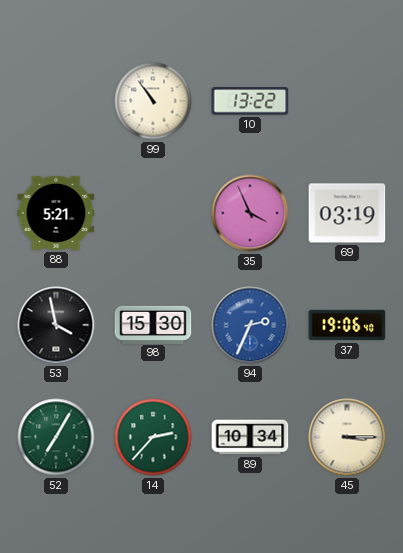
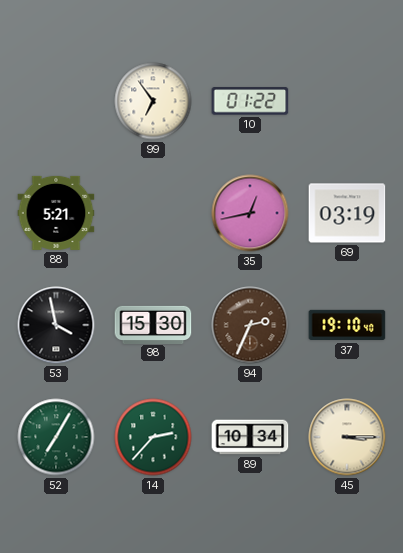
99: 10:54 -> 6:54
10: 13:22 -> 01:22
35: 3:56 -> 12:43
94 dial: blue -> brown
37: 19:06 -> 19:10
